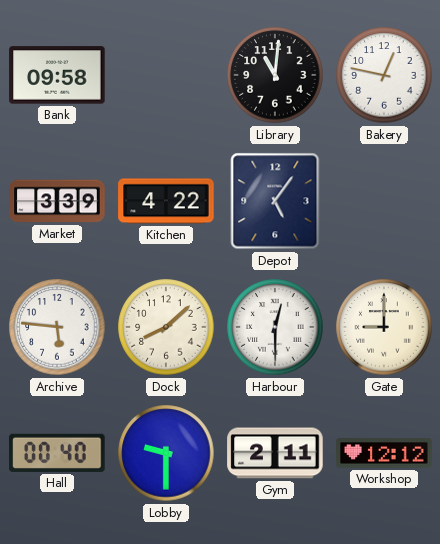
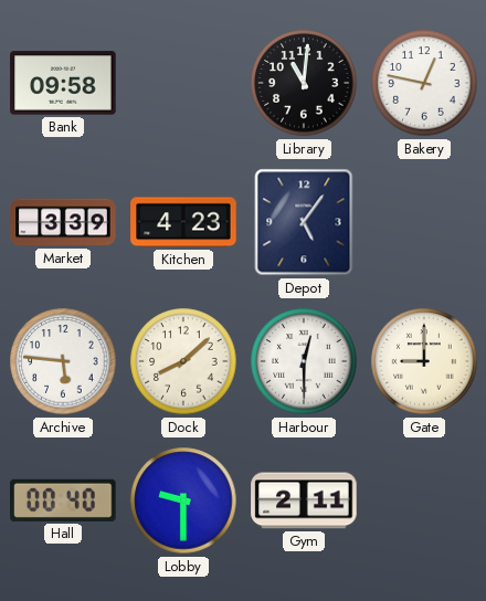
Kitchen: 4:22 -> 4:23
Workshop: 12:12 -> none
